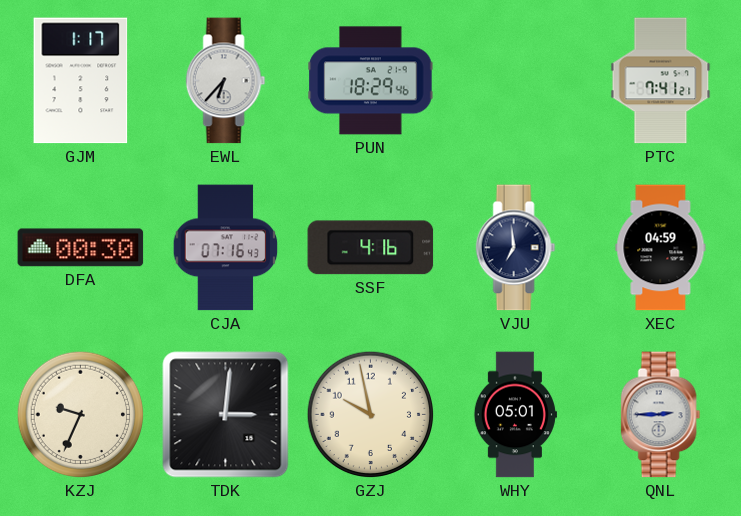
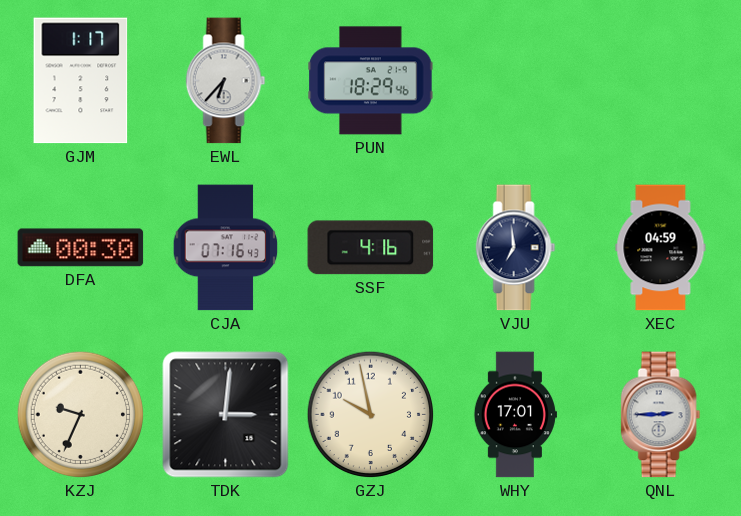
PTC: 7:41 -> none
WHY: 05:01 -> 17:01
